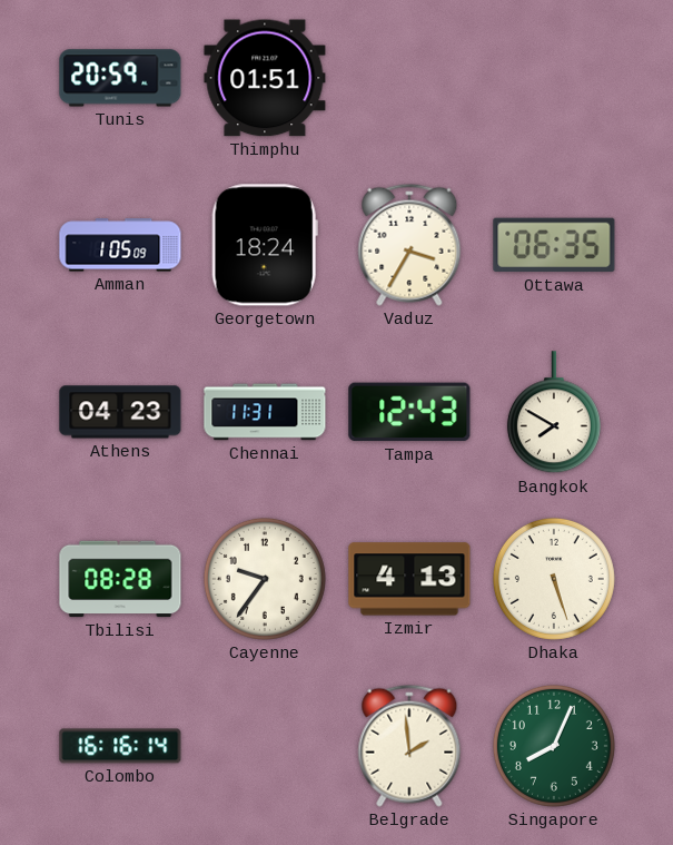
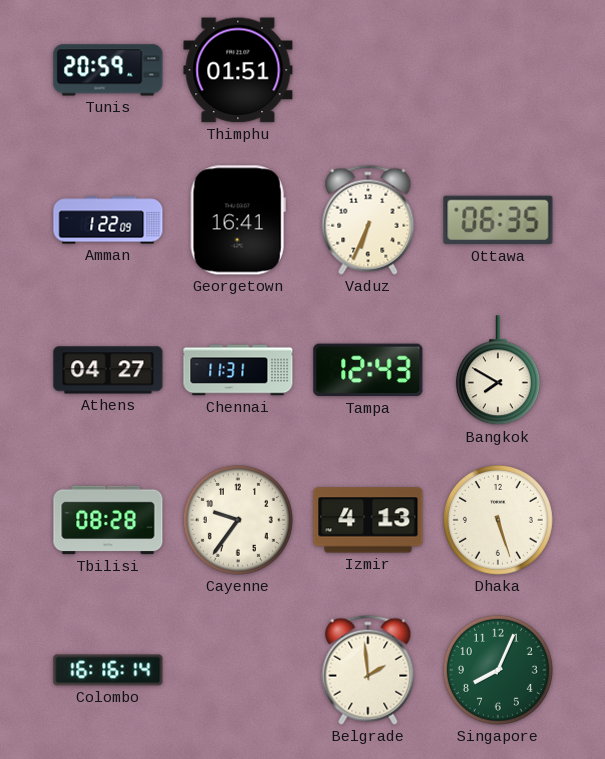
Amman: 1:05 -> 1:22
Georgetown: 18:24 -> 16:41
Vaduz: 3:35 -> 6:34
Athens: 04:23 -> 04:27
